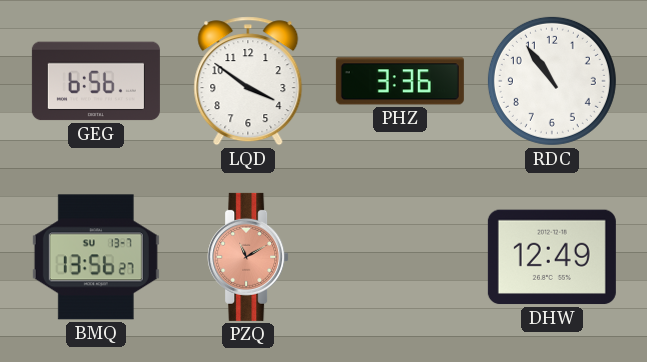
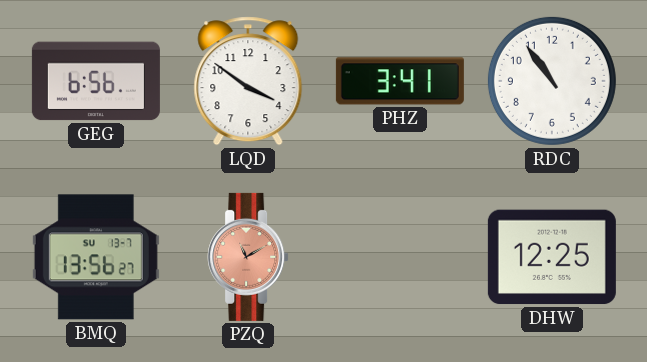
PHZ: 3:36 -> 3:41
DHW: 12:49 -> 12:25
